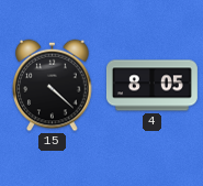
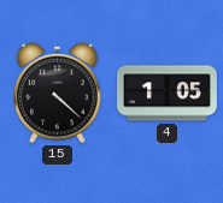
4: 8:05 -> 1:05
